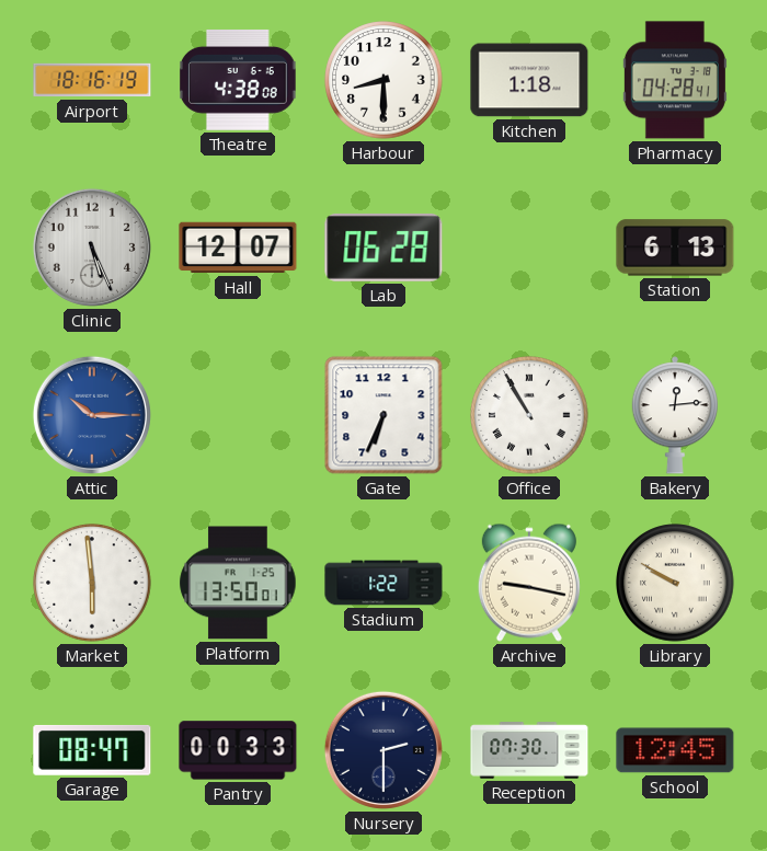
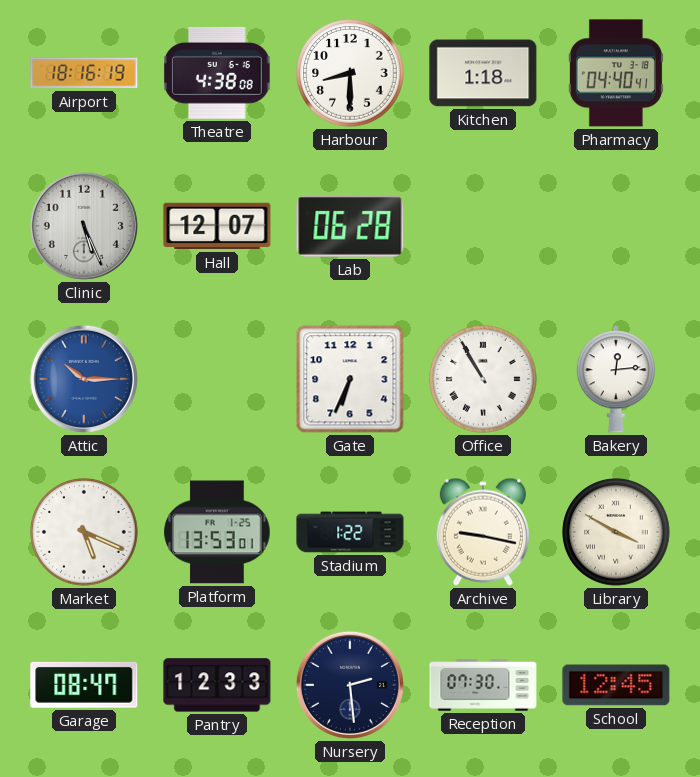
Pharmacy: 04:28 -> 04:40
Station: 6:13 -> none
Market: 5:59 -> 5:19
Platform: 13:50 -> 13:53
Library: 9:50 -> 3:50
Pantry: 00:33 -> 12:33
Nursery: 2:30 -> 2:29
